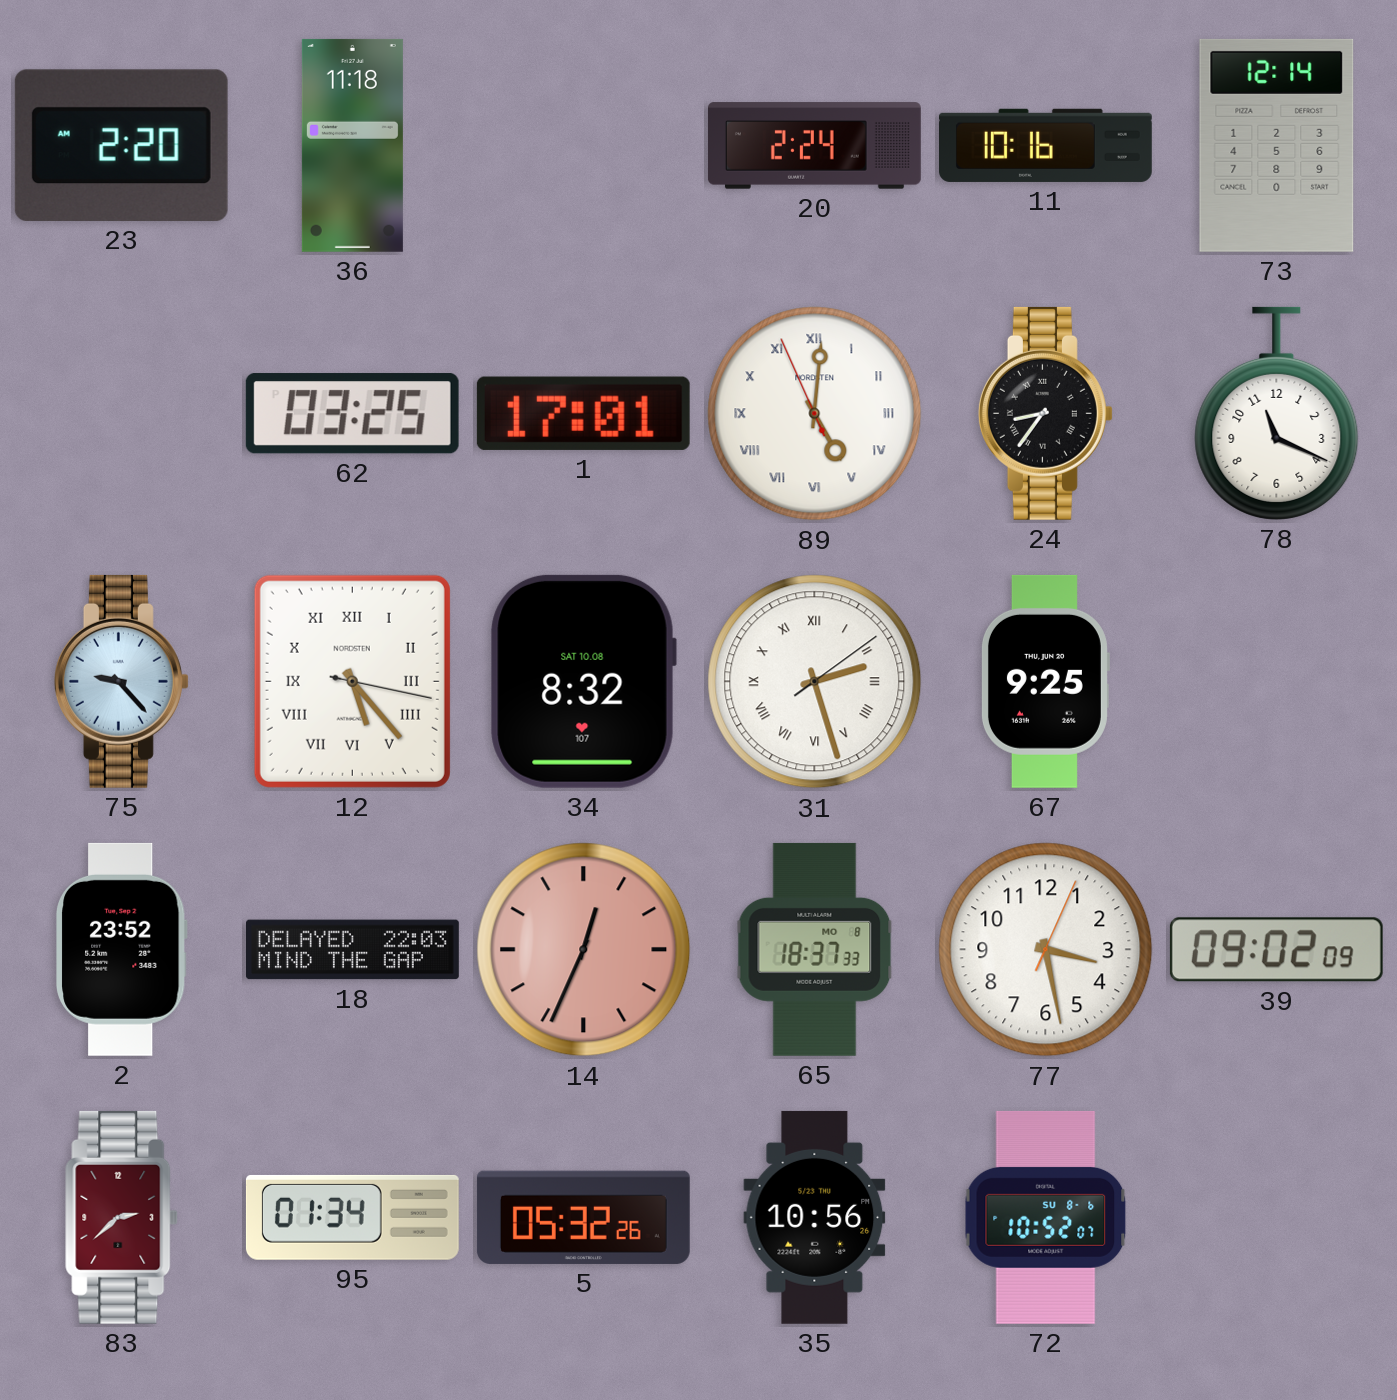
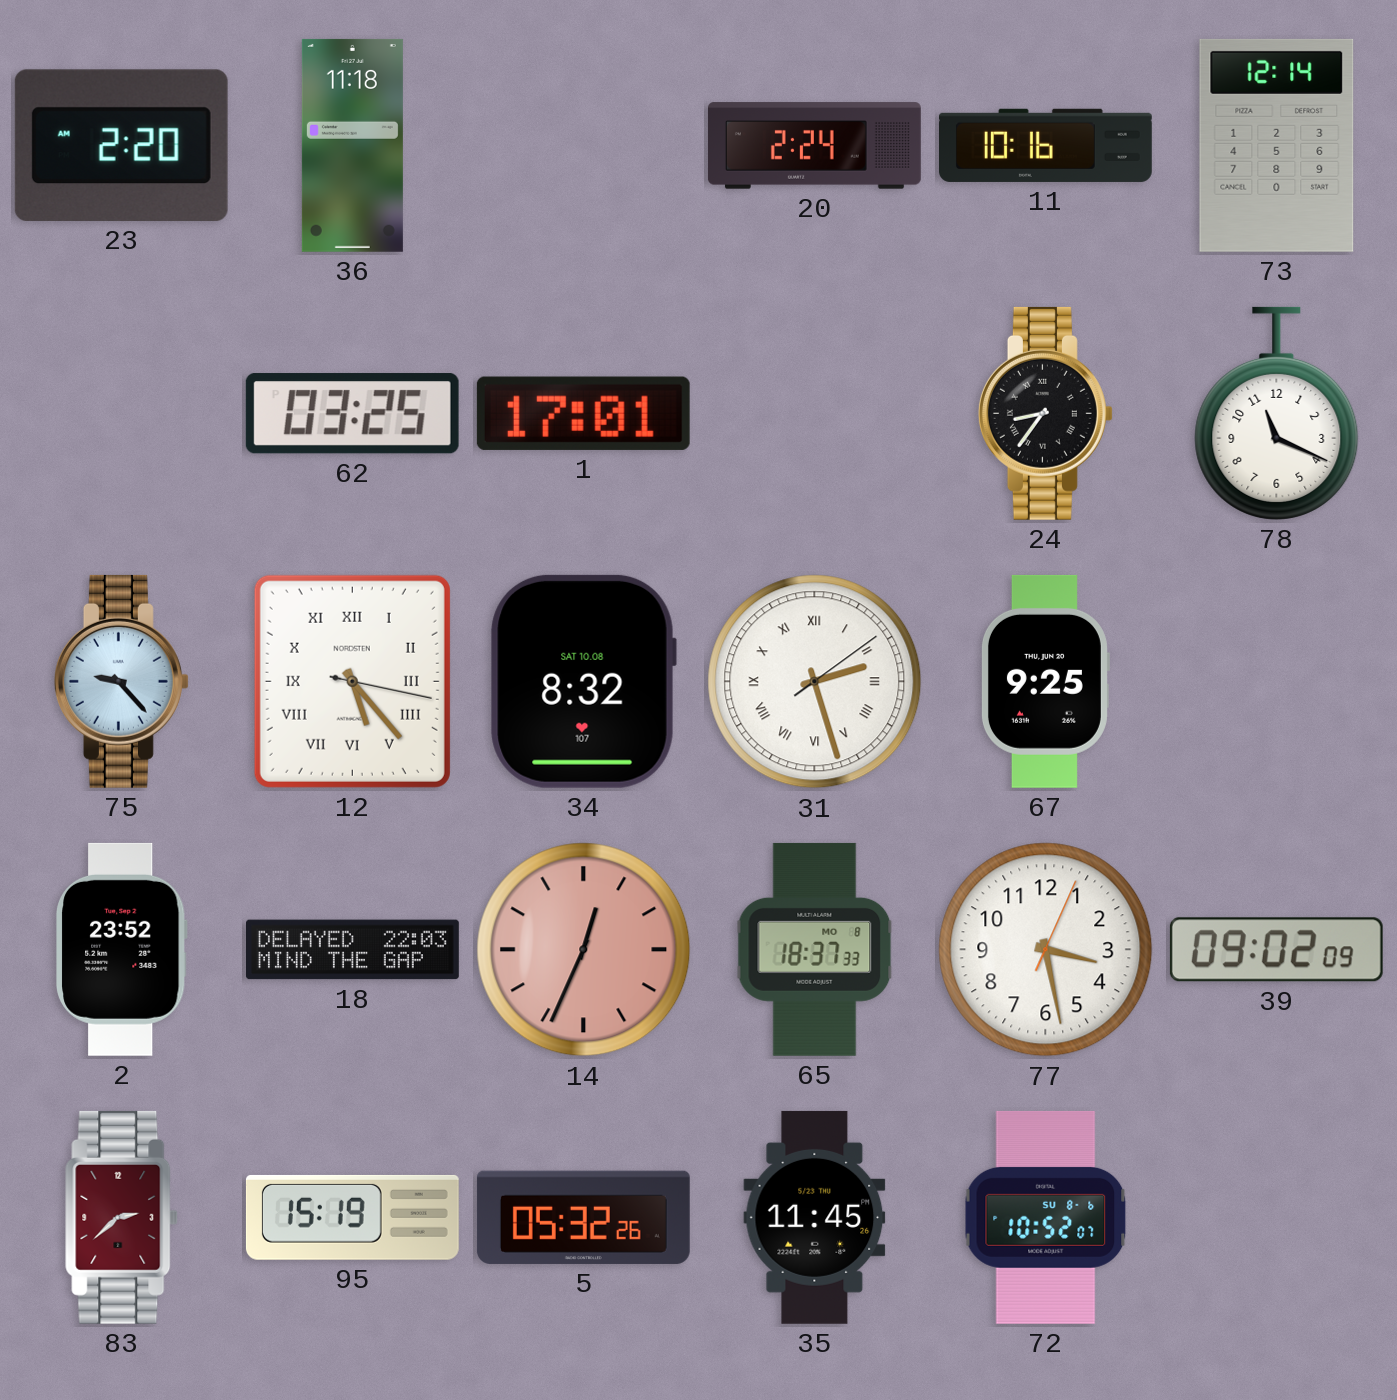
89: 5:00 -> none
95: 01:34 -> 15:19
35: 10:56 -> 11:45
